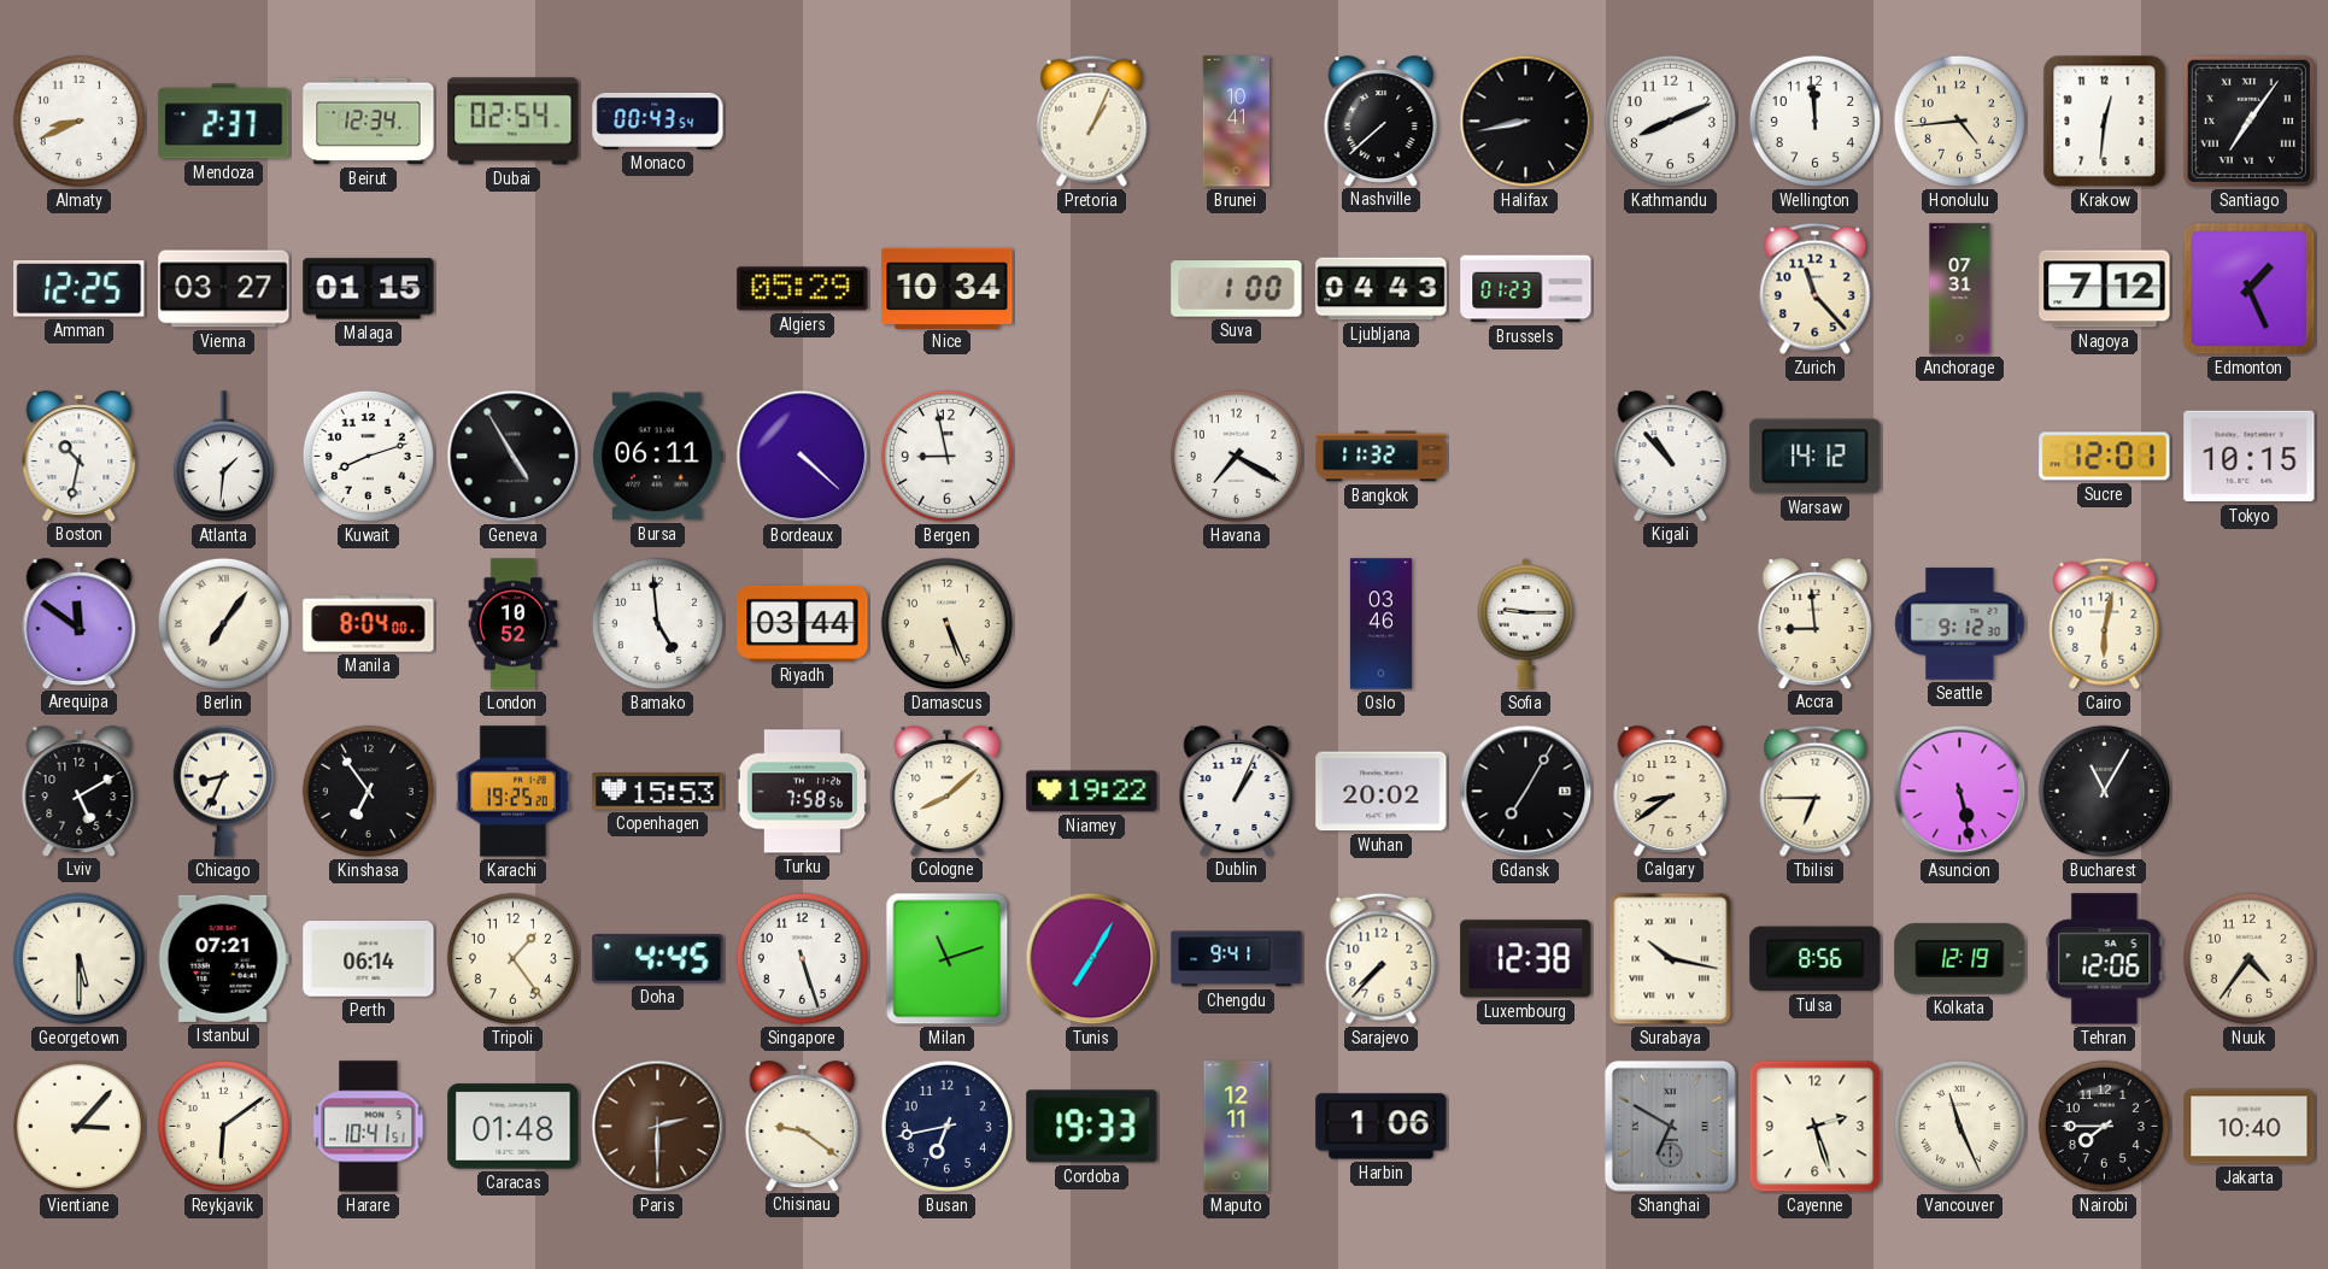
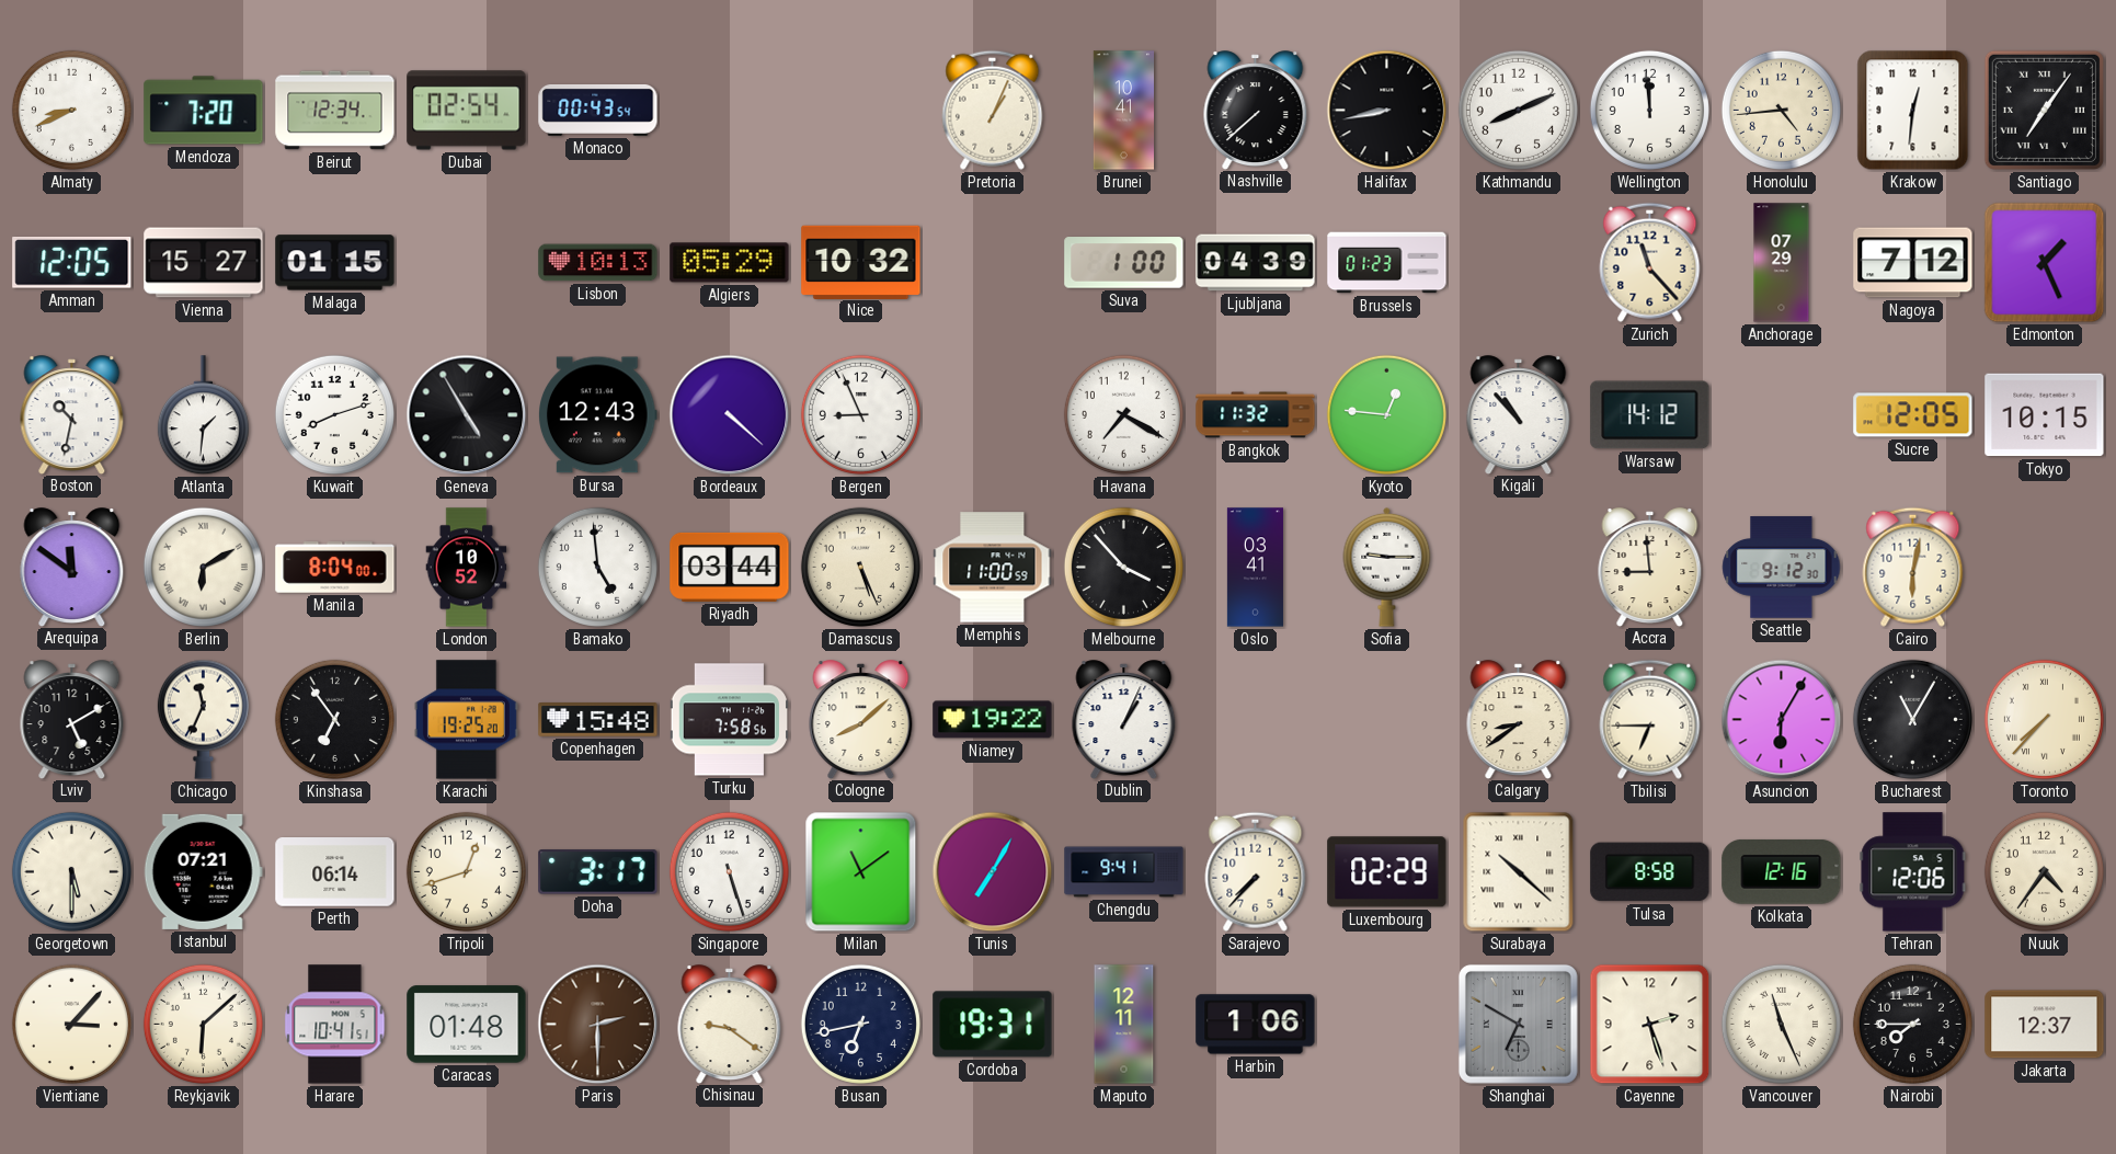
Mendoza: 2:37 -> 7:20
Amman: 12:25 -> 12:05
Vienna: 03:27 -> 15:27
Lisbon: none -> 10:13
Nice: 10:34 -> 10:32
Ljubljana: 04:43 -> 04:39
Anchorage: 07:31 -> 07:29
Bursa: 06:11 -> 12:43
Bergen: 8:58 -> 8:56
Kyoto: none -> 12:46
Sucre: 12:01 -> 12:05
Berlin: 7:06 -> 6:10
Memphis: none -> 11:00
Melbourne: none -> 3:53
Oslo: 03:46 -> 03:41
Chicago: 8:34 -> 11:34
Copenhagen: 15:53 -> 15:48
Wuhan: 20:02 -> none
Gdansk: 7:05 -> none
Asuncion: 5:28 -> 6:05
Toronto: none -> 7:37
Tripoli: 1:24 -> 12:42
Doha: 4:45 -> 3:17
Milan: 11:12 -> 11:09
Luxembourg: 12:38 -> 02:29
Surabaya: 10:17 -> 10:22
Tulsa: 8:56 -> 8:58
Kolkata: 12:19 -> 12:16
Reykjavik: 6:09 -> 6:08
Cordoba: 19:33 -> 19:31
Jakarta: 10:40 -> 12:37
